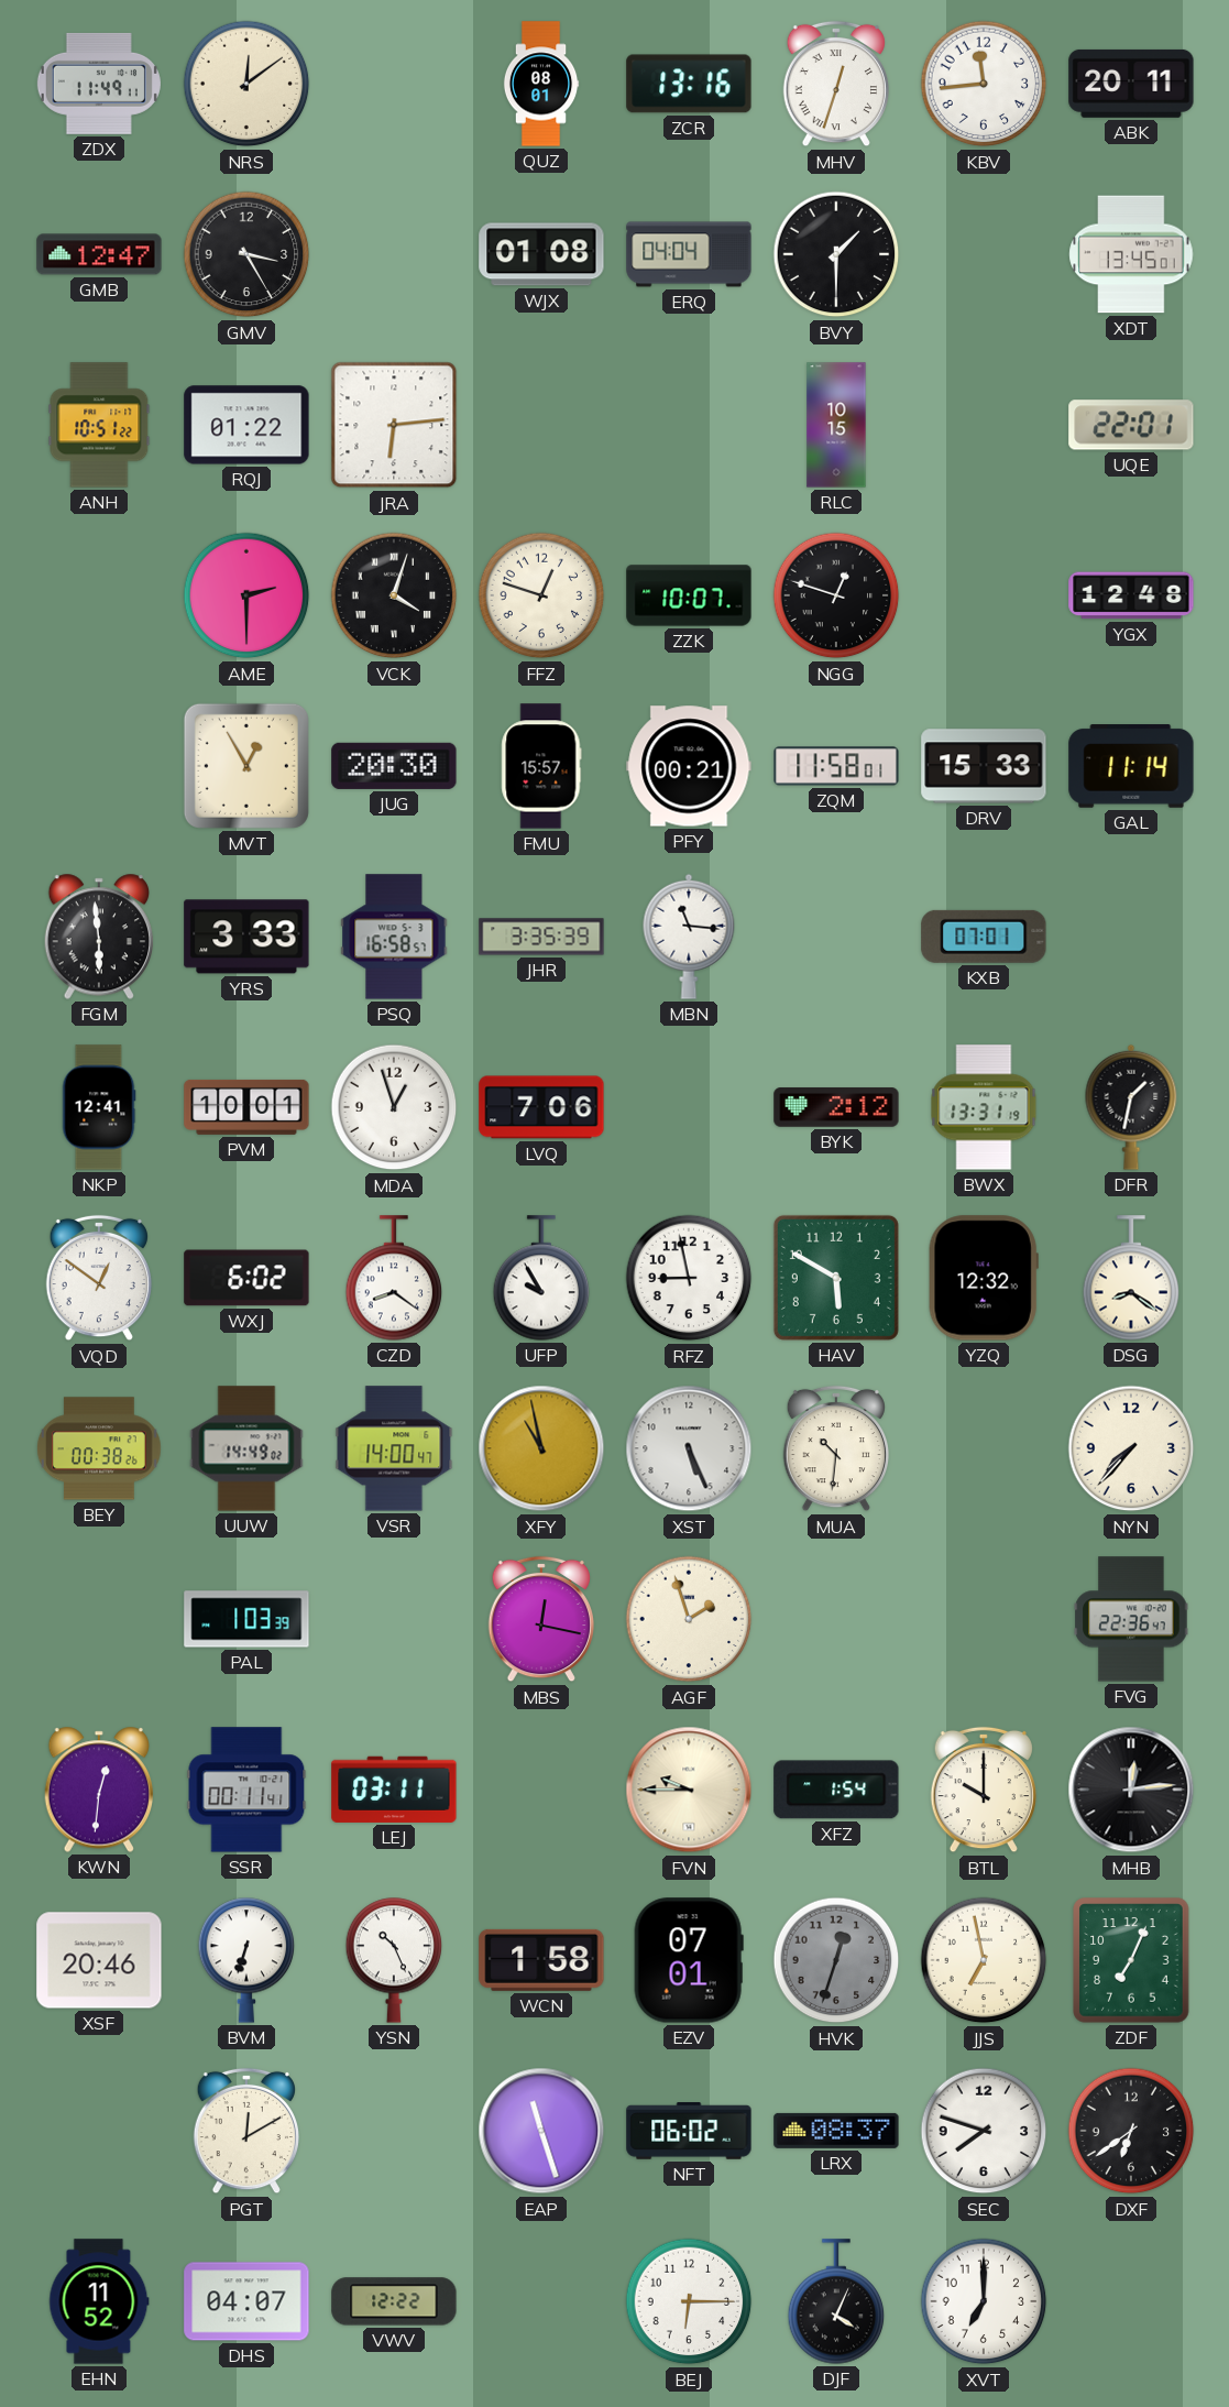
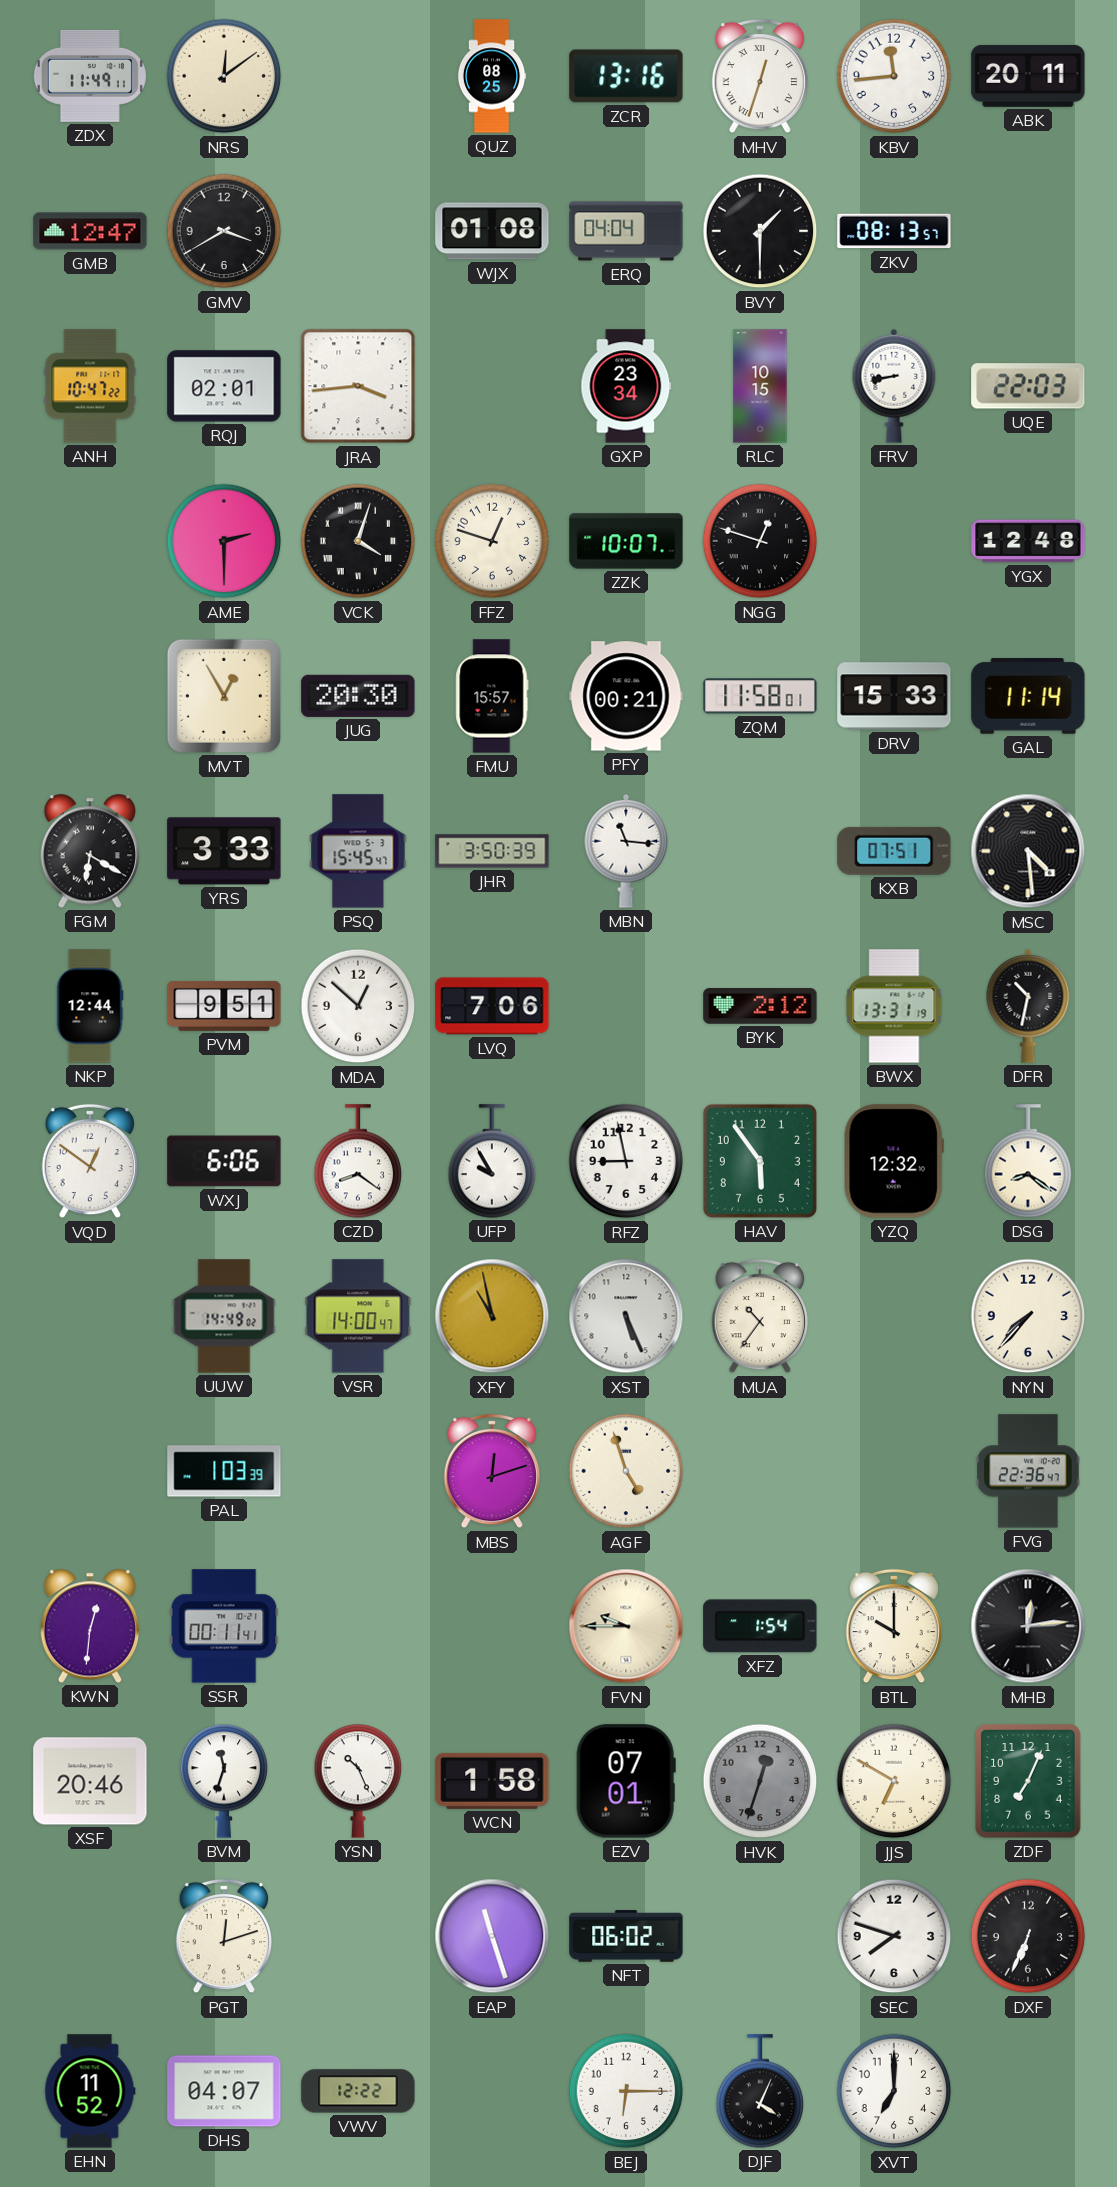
QUZ: 08:01 -> 08:25
GMV: 3:25 -> 3:40
ZKV: none -> 08:13
XDT: 13:45 -> none
ANH: 10:51 -> 10:47
RQJ: 01:22 -> 02:01
JRA: 6:14 -> 3:44
GXP: none -> 23:34
FRV: none -> 8:43
UQE: 22:01 -> 22:03
FGM: 5:59 -> 6:20
PSQ: 16:58 -> 15:45
JHR: 3:35 -> 3:50
KXB: 07:01 -> 07:51
MSC: none -> 4:29
NKP: 12:41 -> 12:44
PVM: 10:01 -> 9:51
MDA: 12:57 -> 12:52
DFR: 1:32 -> 10:32
WXJ: 6:02 -> 6:06
HAV: 5:50 -> 5:54
BEY: 00:38 -> none
MUA: 10:31 -> 10:36
MBS: 12:17 -> 12:12
AGF: 1:57 -> 4:57
LEJ: 03:11 -> none
BVM: 6:33 -> 11:33
JJS: 6:58 -> 6:50
PGT: 12:10 -> 12:12
LRX: 08:37 -> none
DXF: 6:39 -> 6:34
